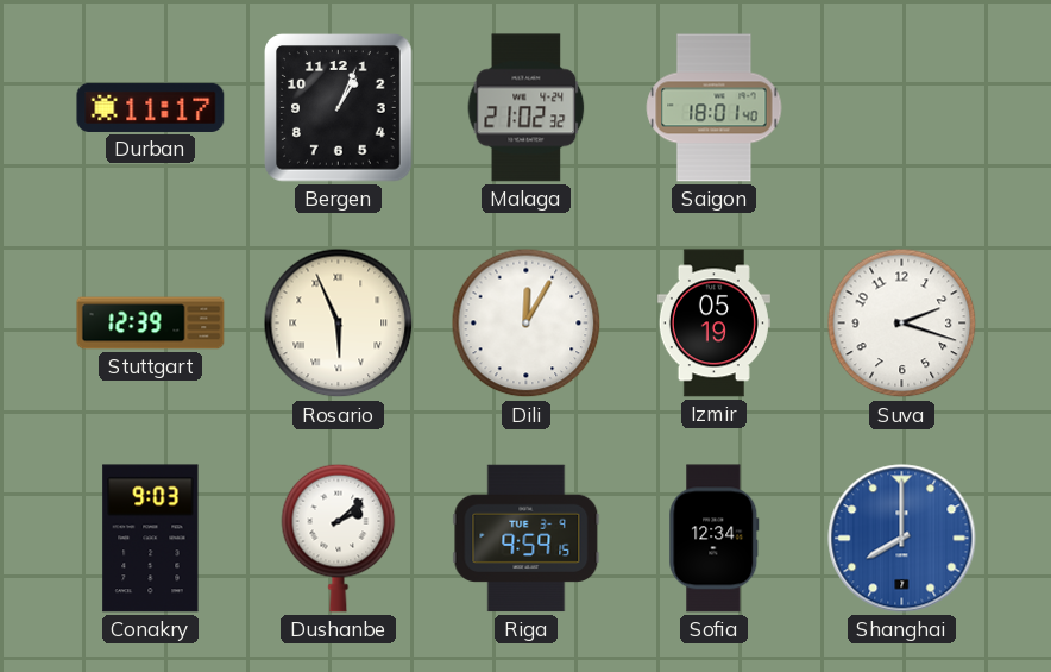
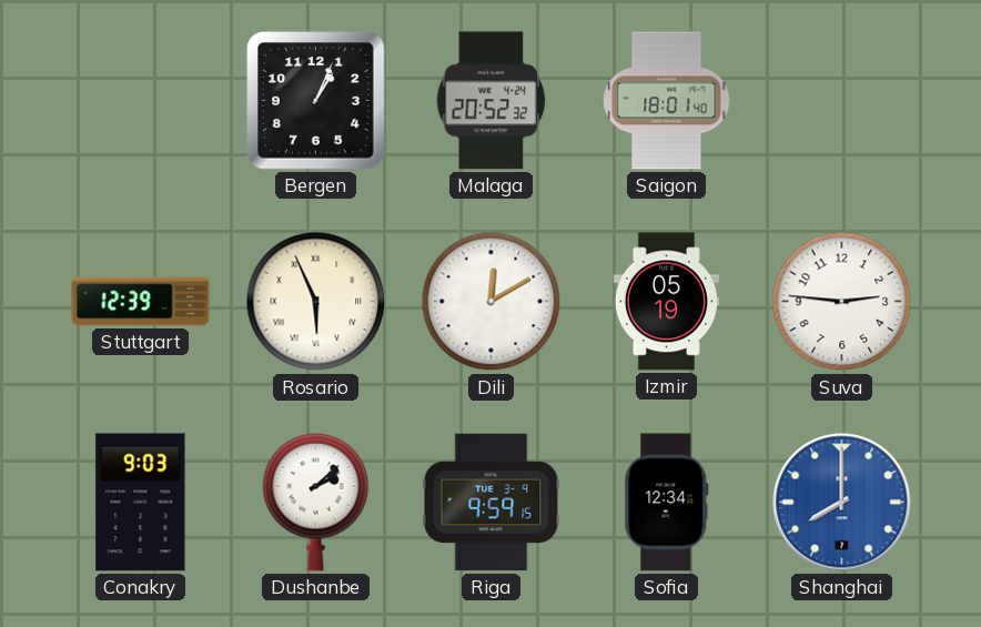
Durban: 11:17 -> none
Malaga: 21:02 -> 20:52
Dili: 12:05 -> 12:10
Suva: 2:18 -> 2:46
